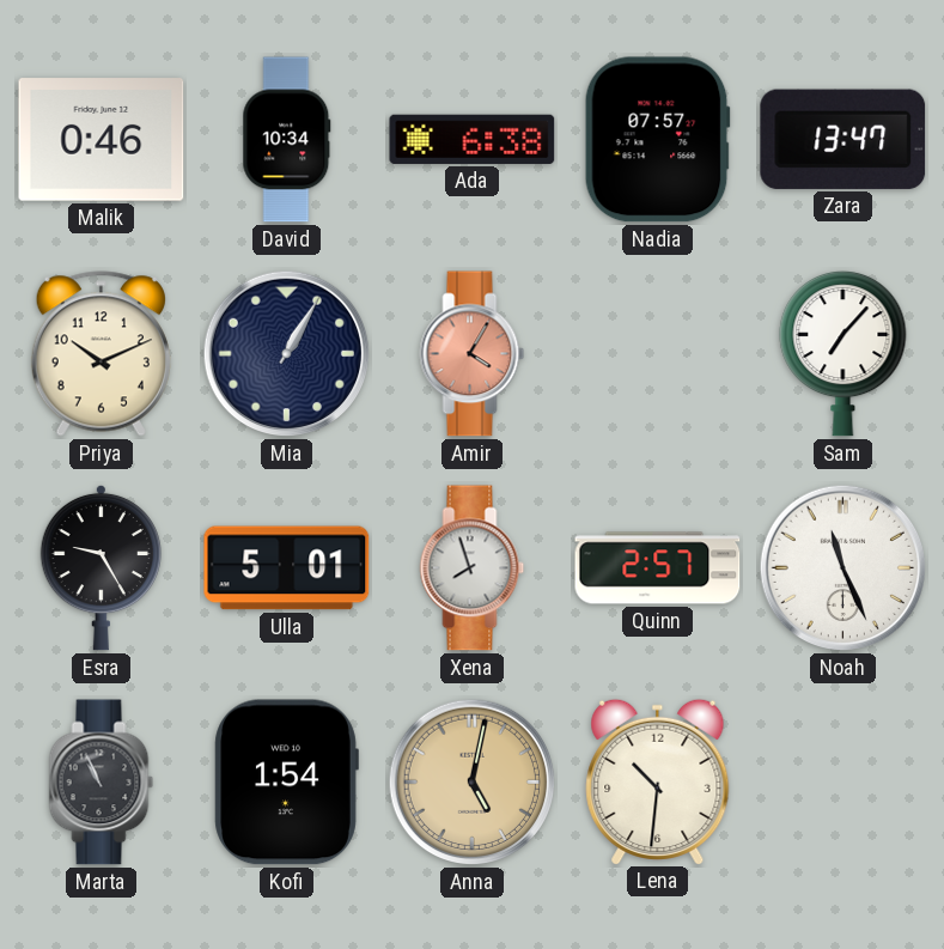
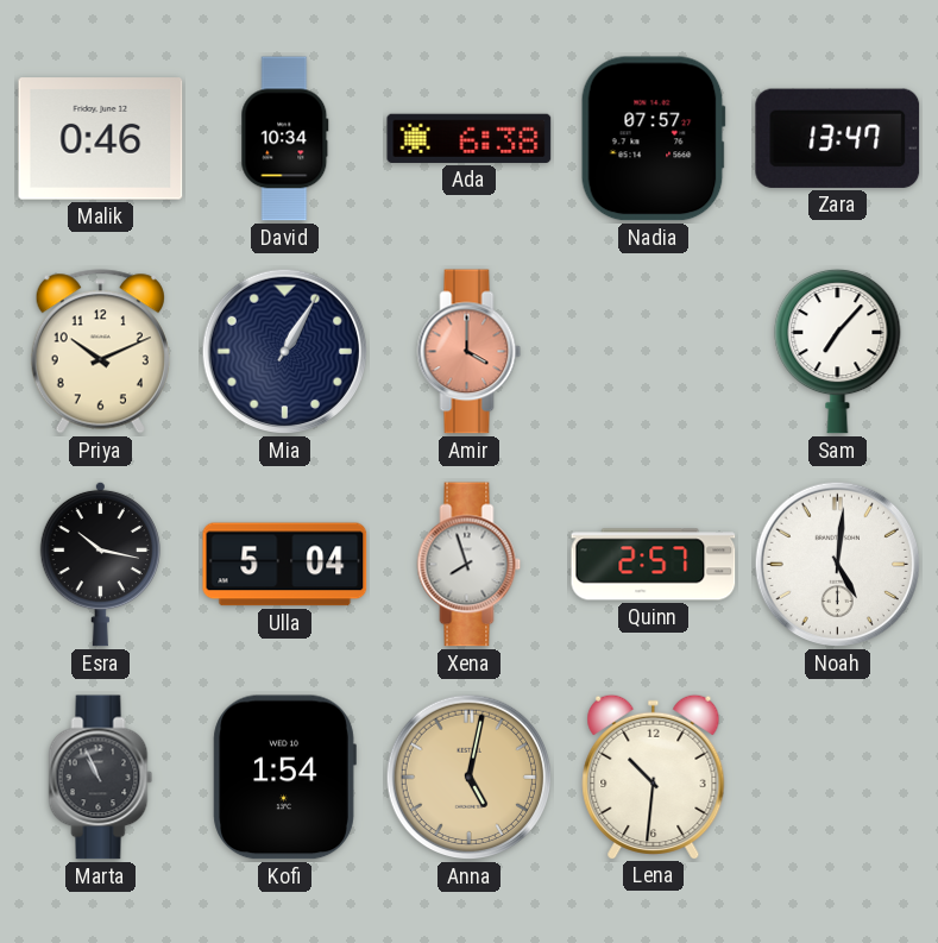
Amir: 4:05 -> 4:00
Esra: 9:25 -> 10:17
Ulla: 5:01 -> 5:04
Noah: 11:26 -> 5:01
